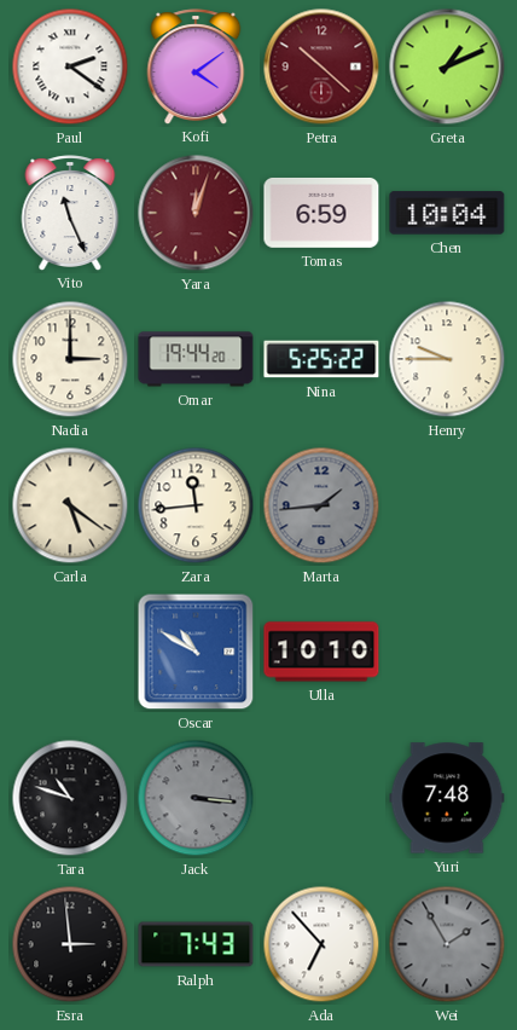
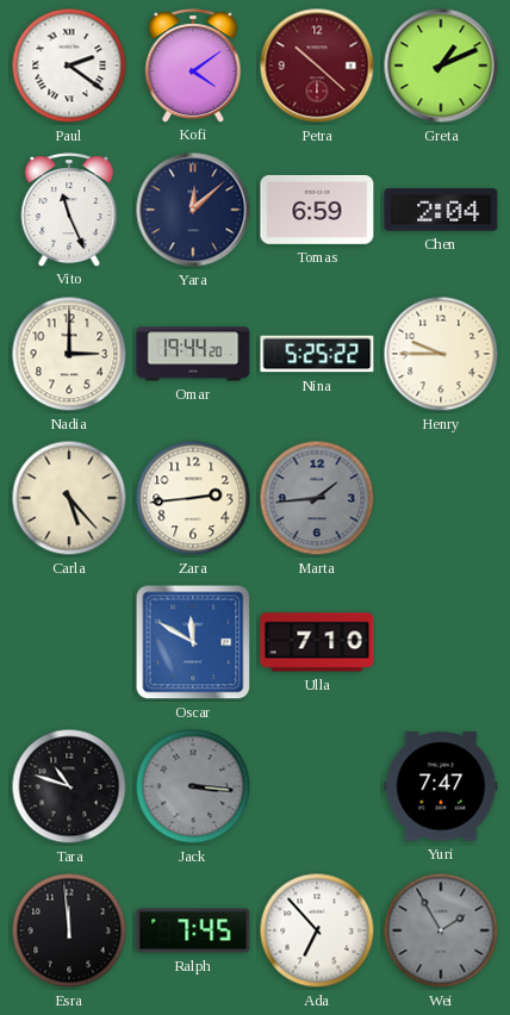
Yara: 12:03 -> 12:08
Yara dial: burgundy -> navy
Chen: 10:04 -> 2:04
Carla: 5:21 -> 5:23
Zara: 11:44 -> 2:44
Oscar: 10:50 -> 11:50
Ulla: 10:10 -> 7:10
Yuri: 7:48 -> 7:47
Esra: 2:59 -> 11:59
Ralph: 7:43 -> 7:45
